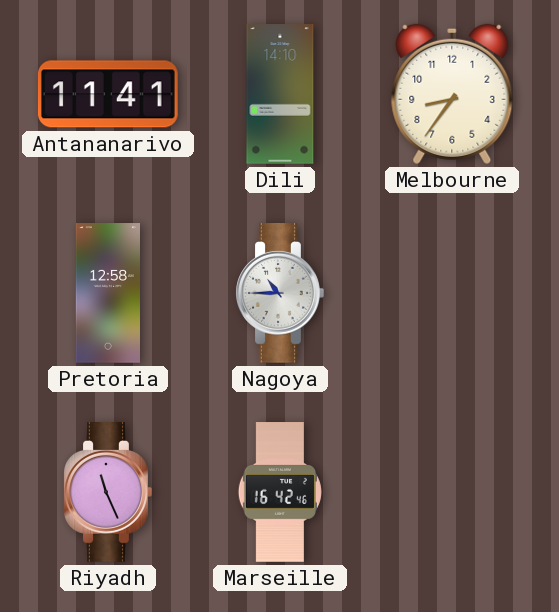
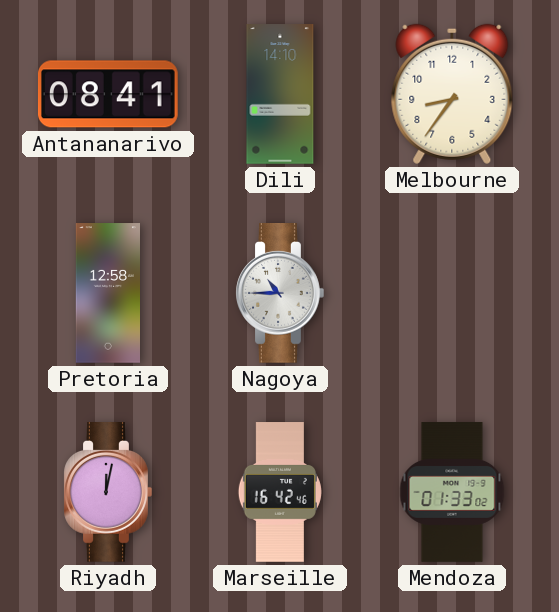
Antananarivo: 11:41 -> 08:41
Riyadh: 11:26 -> 12:02
Mendoza: none -> 01:33
